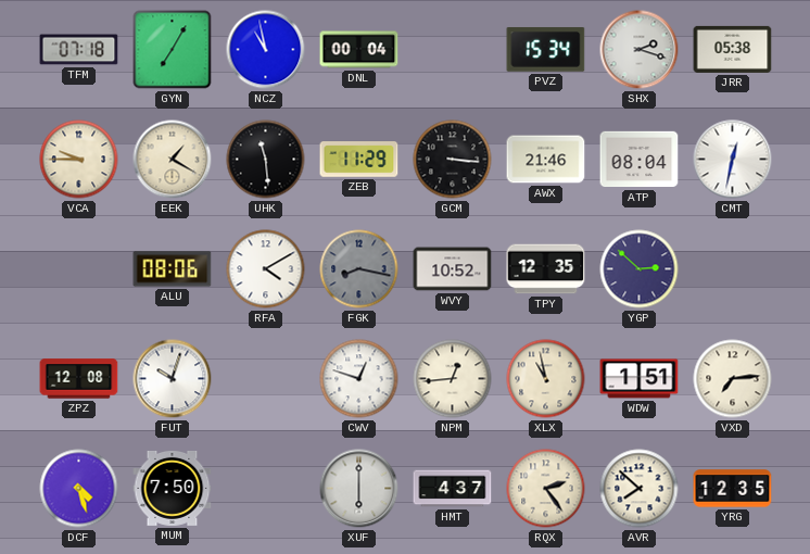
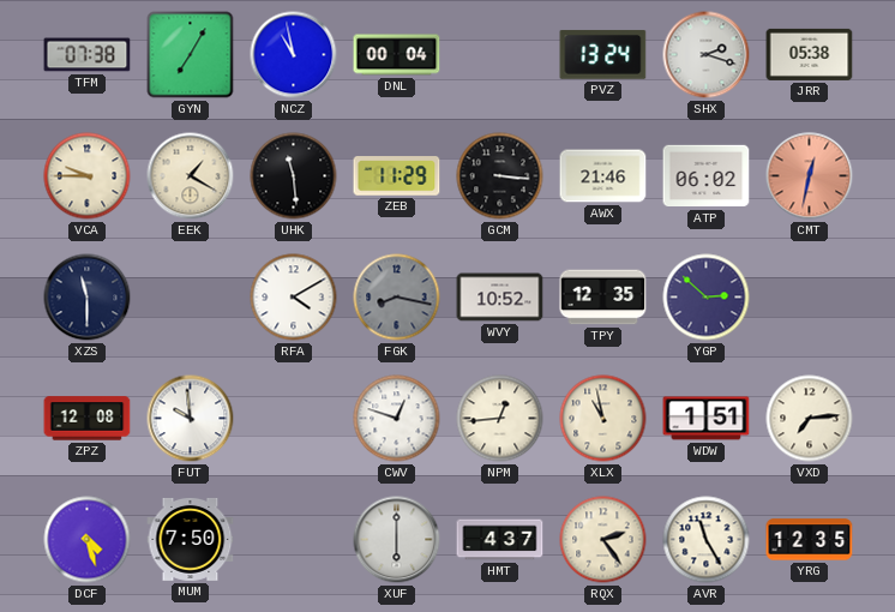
TFM: 07:18 -> 07:38
PVZ: 15:34 -> 13:24
ATP: 08:04 -> 06:02
CMT dial: white -> salmon
XZS: none -> 11:30
ALU: 08:06 -> none
FUT: 10:03 -> 9:59
AVR: 7:52 -> 11:25
